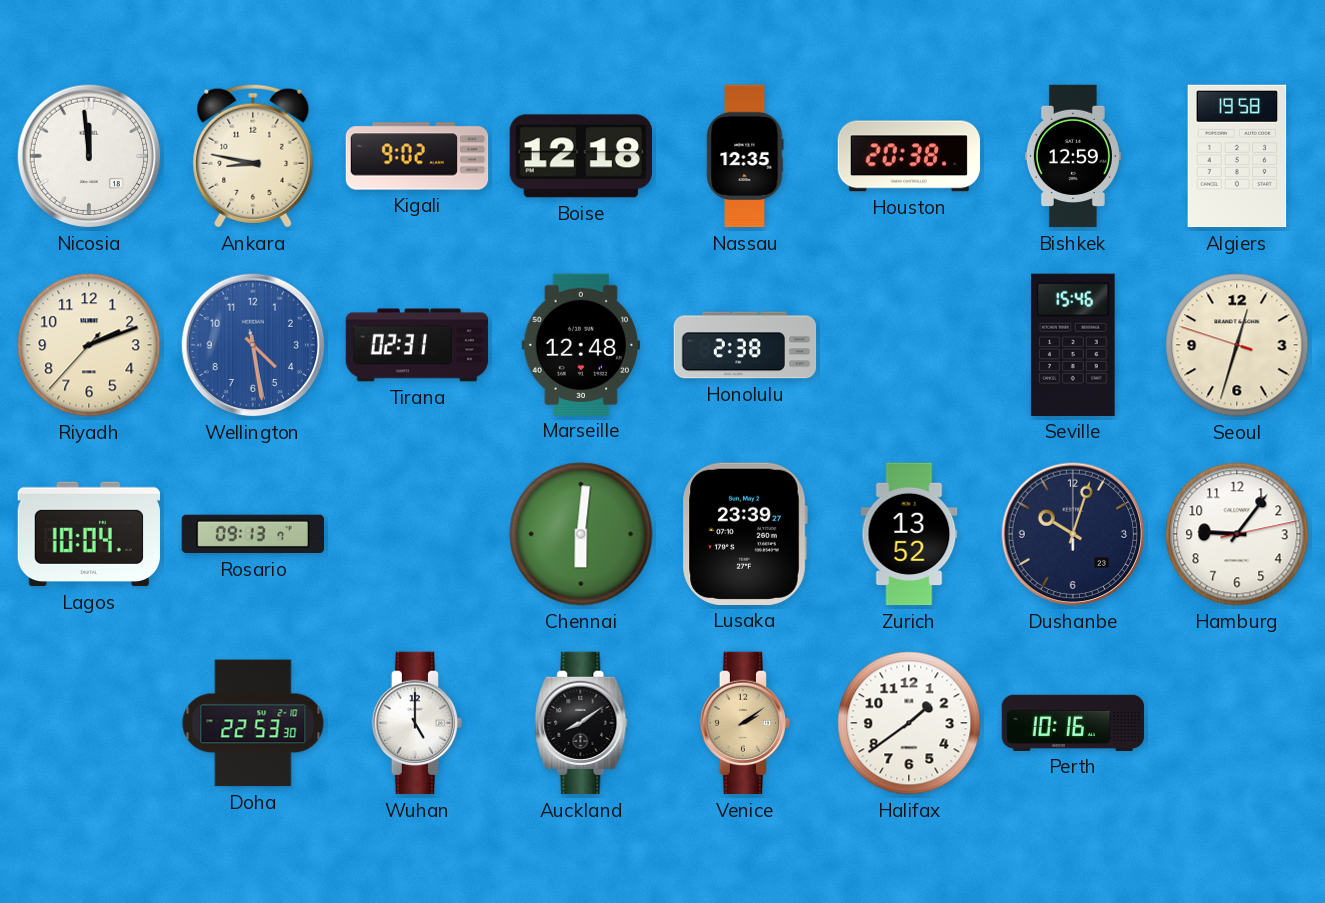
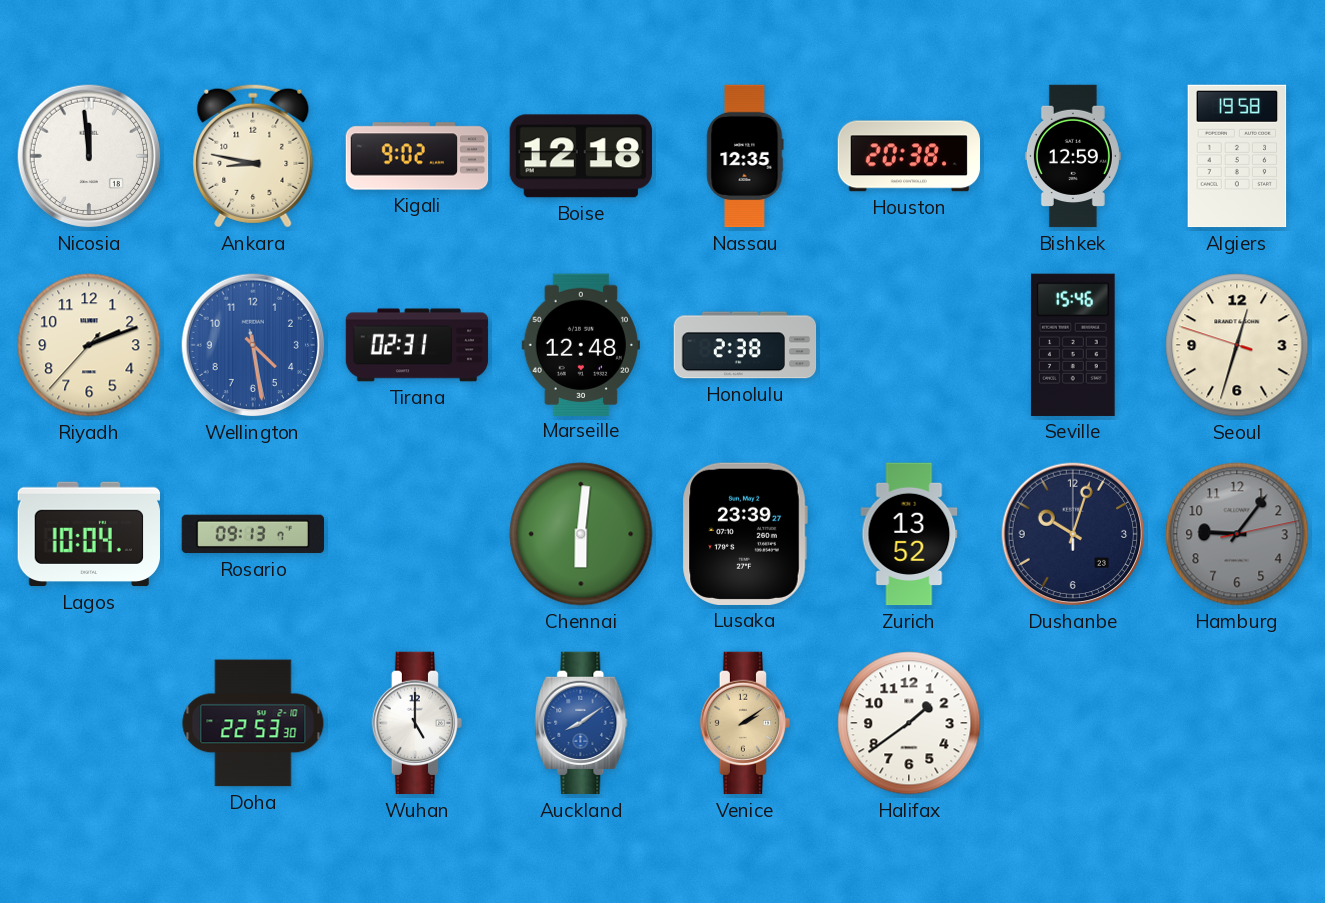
Hamburg dial: white -> grey
Auckland dial: black -> blue
Perth: 10:16 -> none
